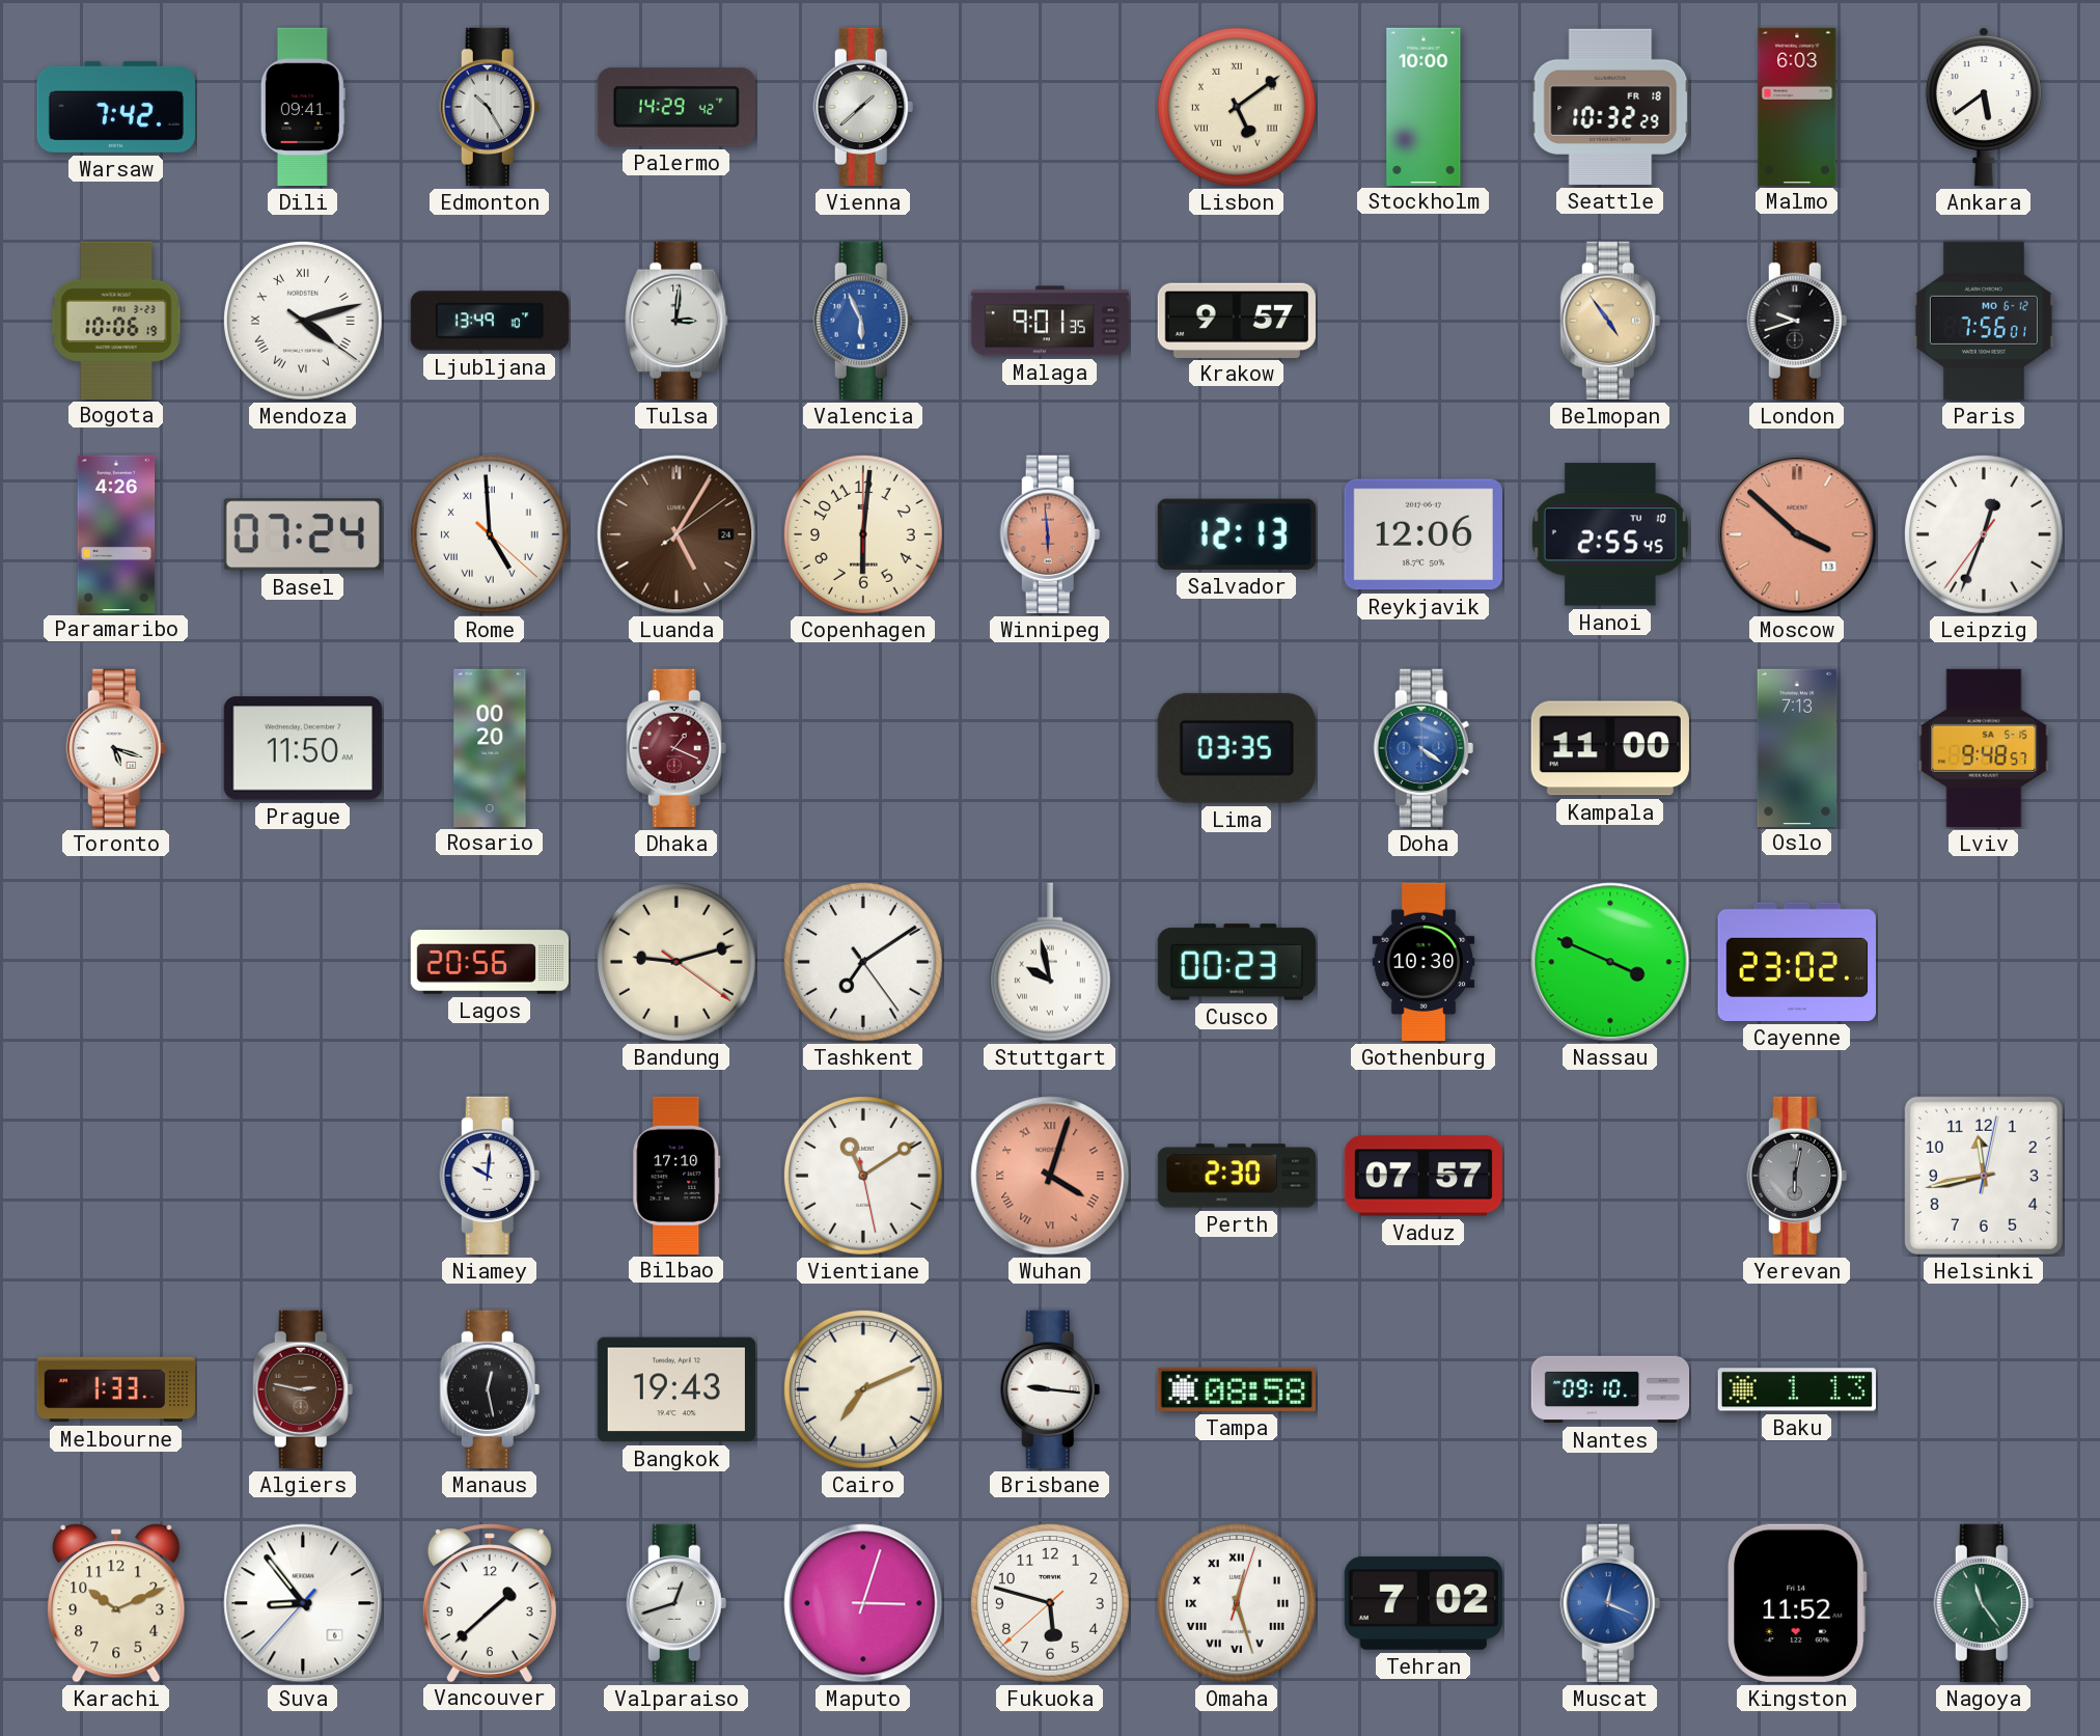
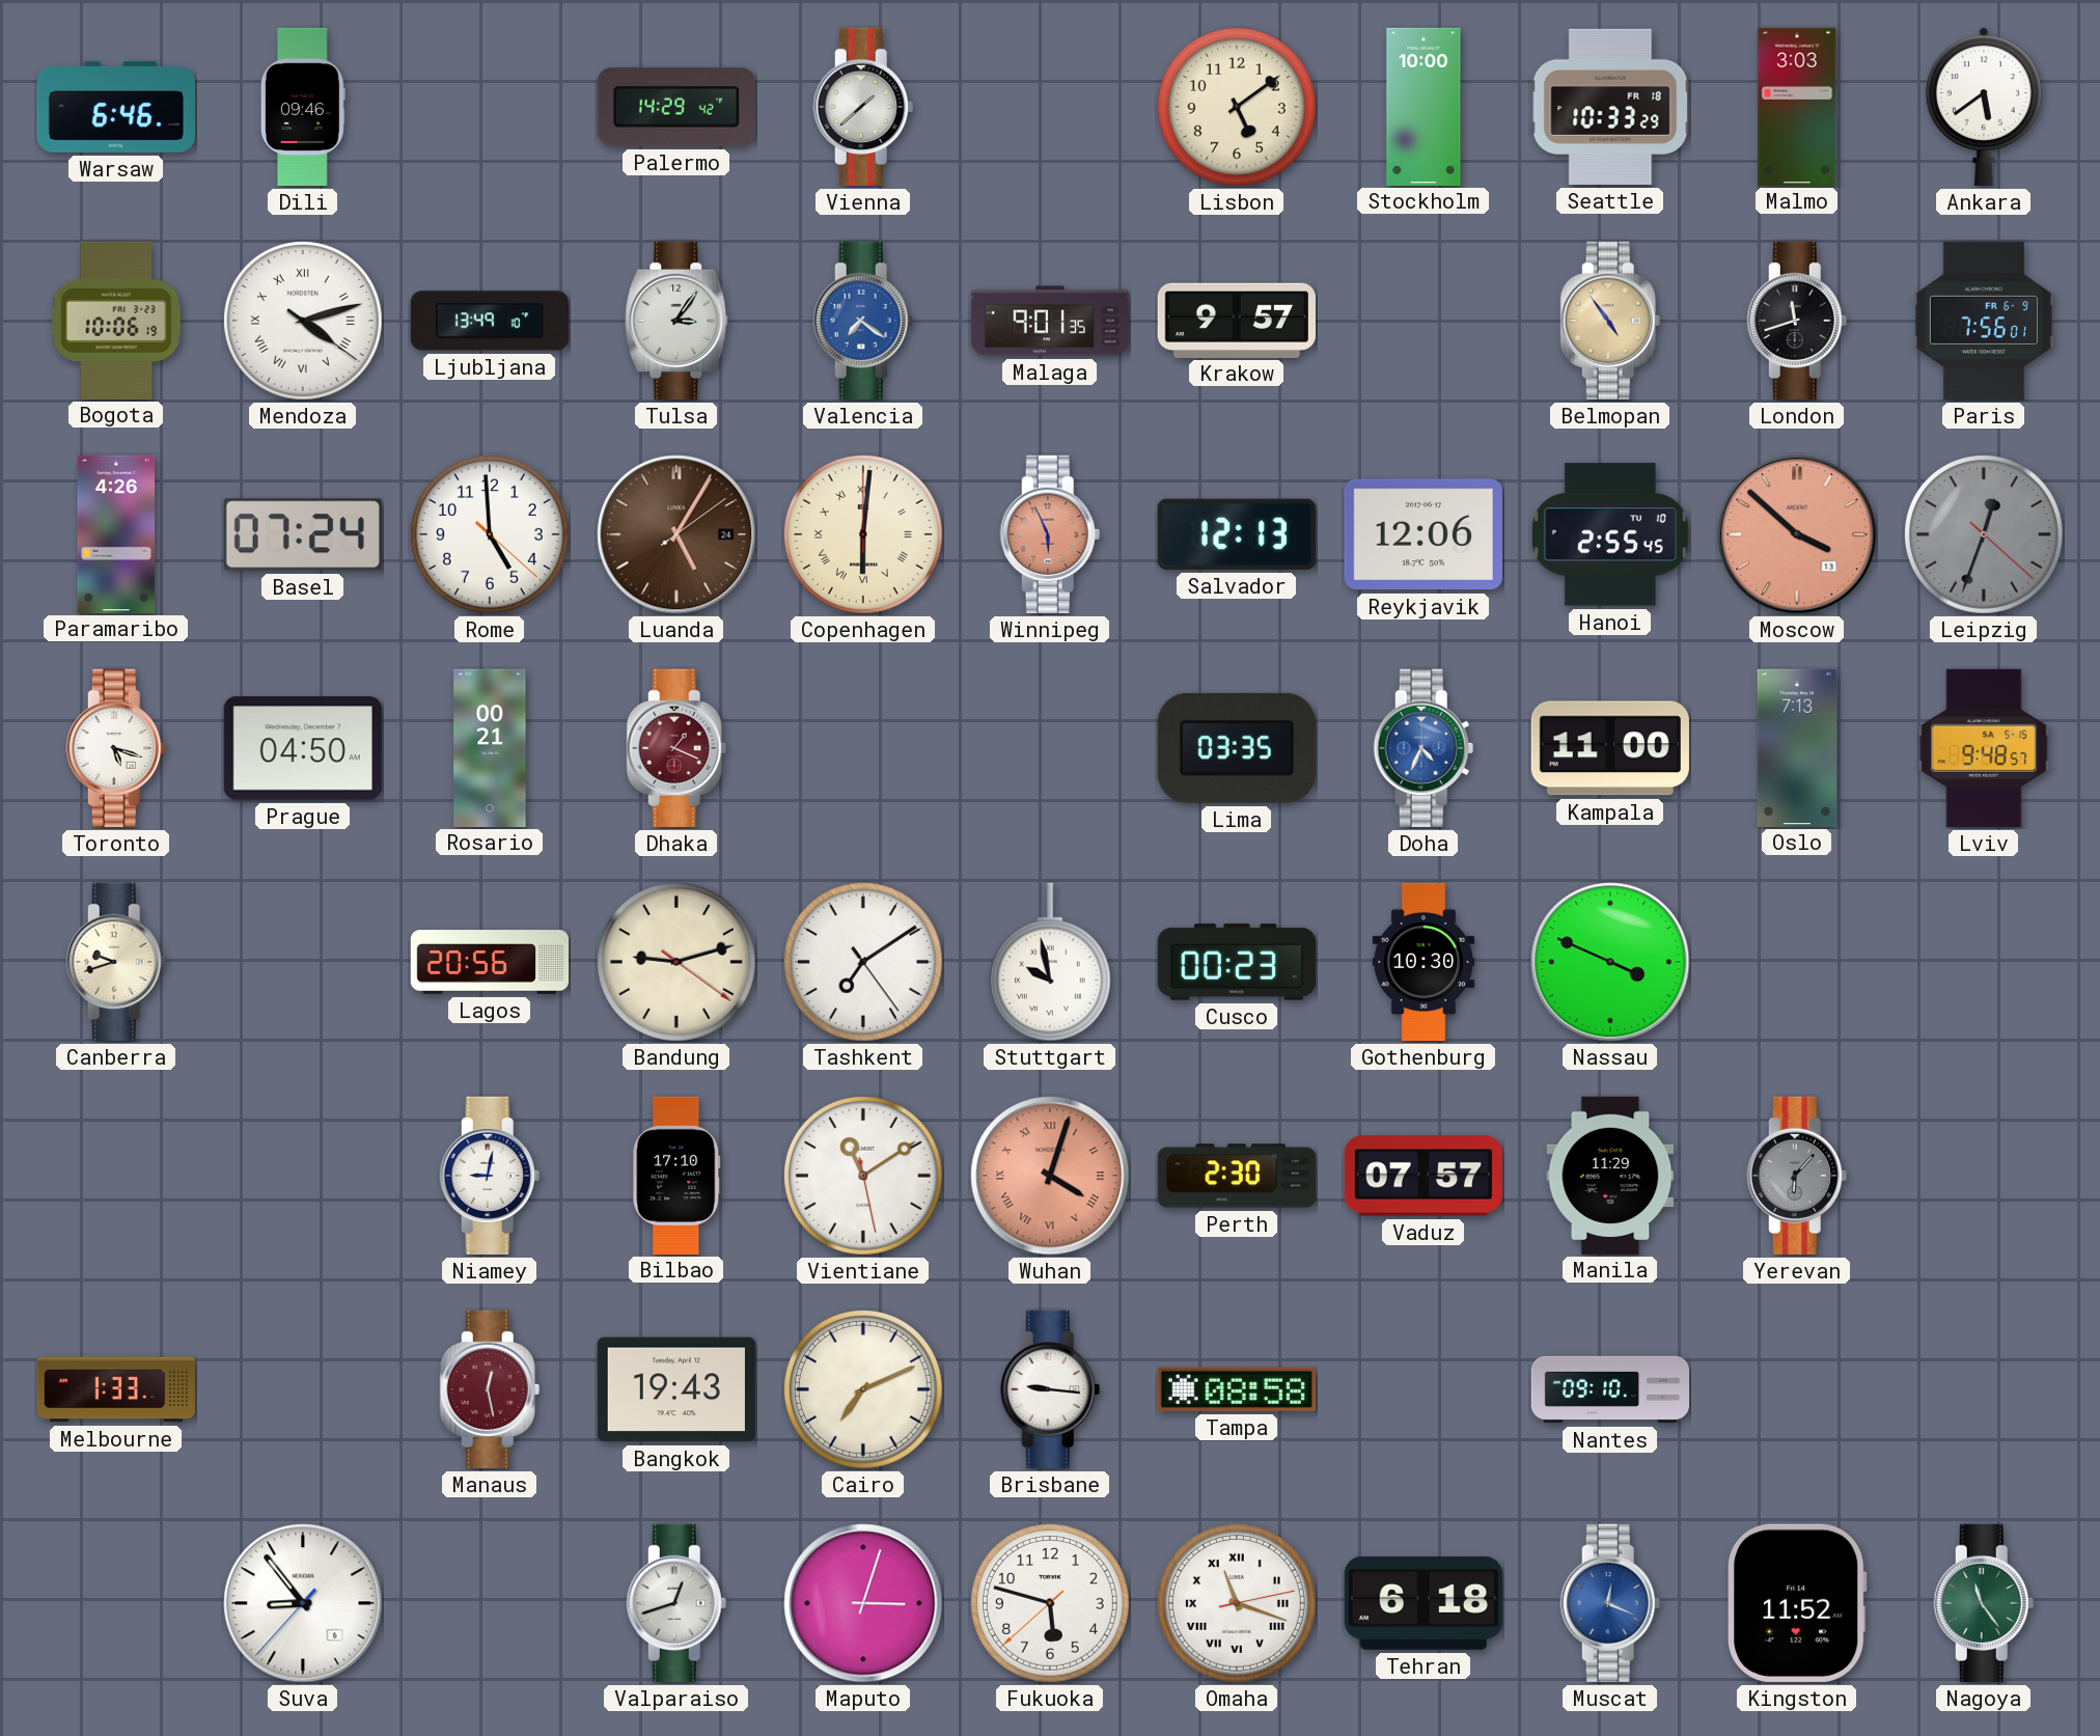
Warsaw: 7:42 -> 6:46
Dili: 09:41 -> 09:46
Edmonton: 10:25 -> none
Lisbon numerals: Roman -> Arabic
Seattle: 10:32 -> 10:33
Malmo: 6:03 -> 3:03
Tulsa: 3:01 -> 3:06
Valencia: 5:56 -> 7:21
London: 9:42 -> 11:42
Paris date: MO 6-12 -> FR 6-9
Rome numerals: Roman -> Arabic
Copenhagen numerals: Arabic -> Roman
Winnipeg: 5:59 -> 5:56
Leipzig: 12:33:36 -> 12:33:22
Leipzig dial: white -> grey
Prague: 11:50 -> 04:50
Rosario: 00:20 -> 00:21
Doha: 4:21 -> 4:34
Canberra: none -> 9:42
Cayenne: 23:02 -> none
Niamey: 10:01 -> 9:02
Manila: none -> 11:29
Yerevan: 6:02 -> 6:07
Helsinki: 11:43 -> none
Algiers: 2:47 -> none
Manaus dial: black -> burgundy
Baku: 1:13 -> none
Karachi: 10:11 -> none
Vancouver: 1:38 -> none
Omaha: 12:27 -> 11:18
Tehran: 7:02 -> 6:18
